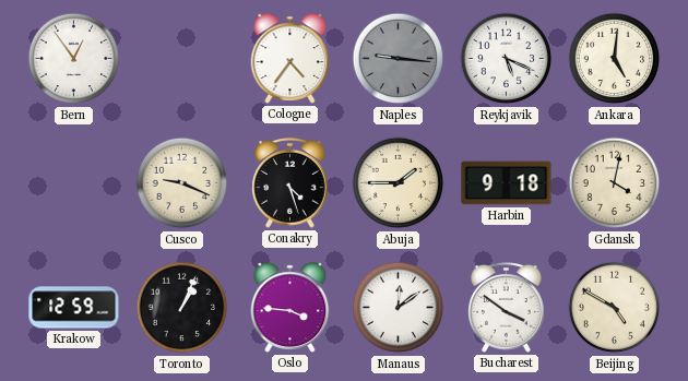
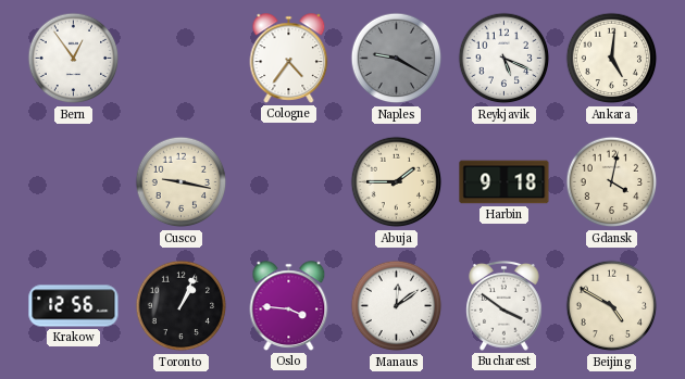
Naples: 9:16 -> 9:20
Cusco: 9:19 -> 9:17
Conakry: 4:27 -> none
Krakow: 12:59 -> 12:56
